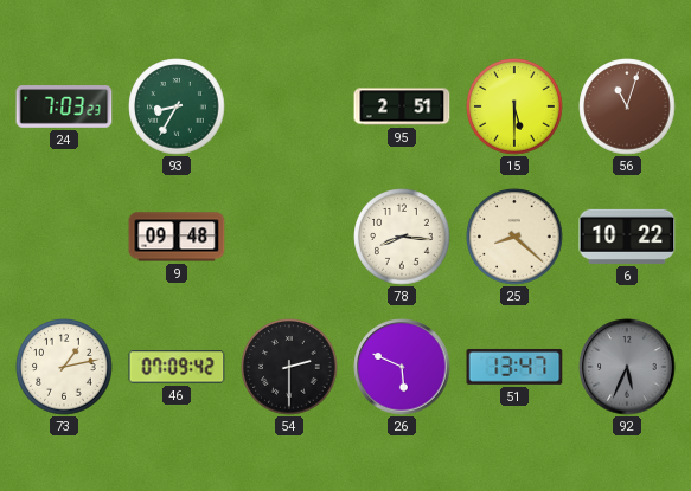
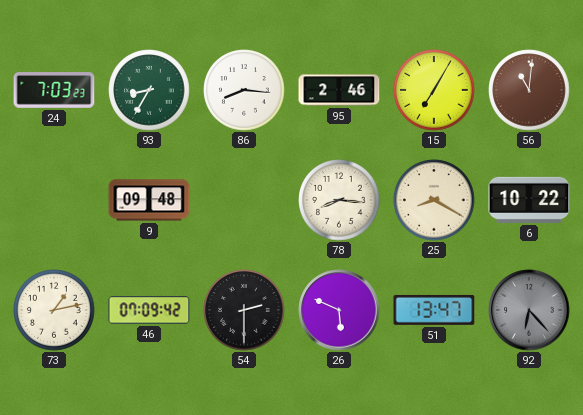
86: none -> 8:16
95: 2:51 -> 2:46
15: 5:30 -> 7:05
56: 11:03 -> 11:01
25: 8:22 -> 8:20
92: 5:34 -> 6:23
